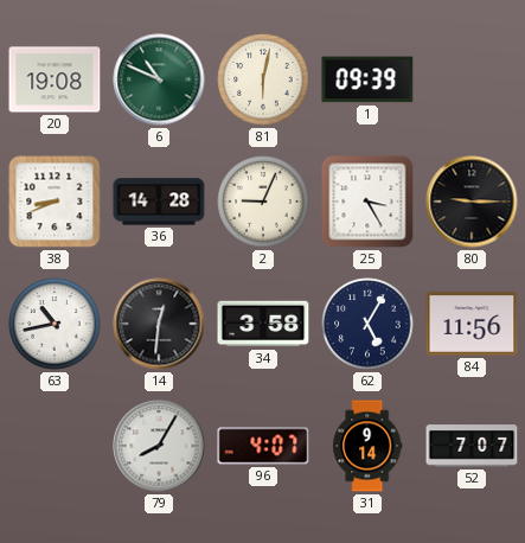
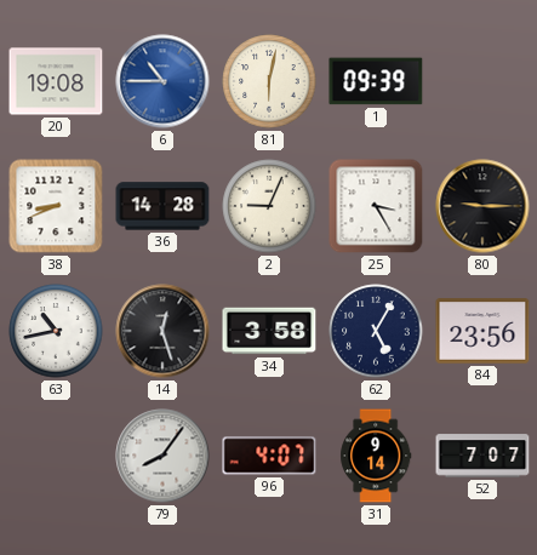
6: 10:49 -> 10:45
6 dial: green -> blue
14: 12:31 -> 12:27
84: 11:56 -> 23:56
79: 8:05 -> 8:06
